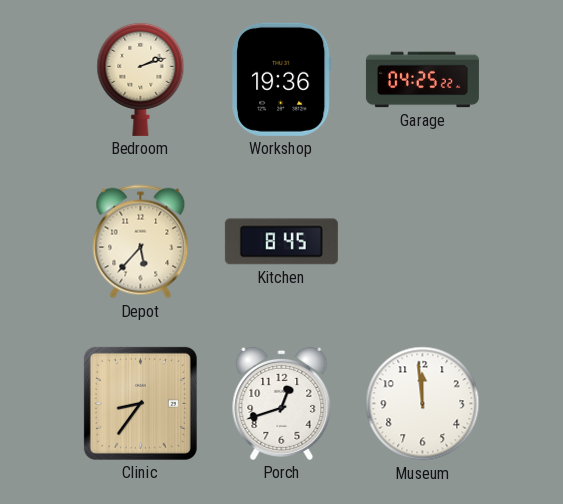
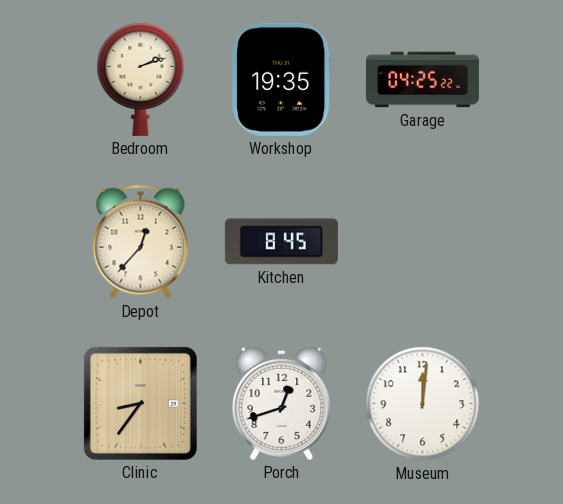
Workshop: 19:36 -> 19:35
Depot: 5:37 -> 12:37
Museum: 11:59 -> 12:01
